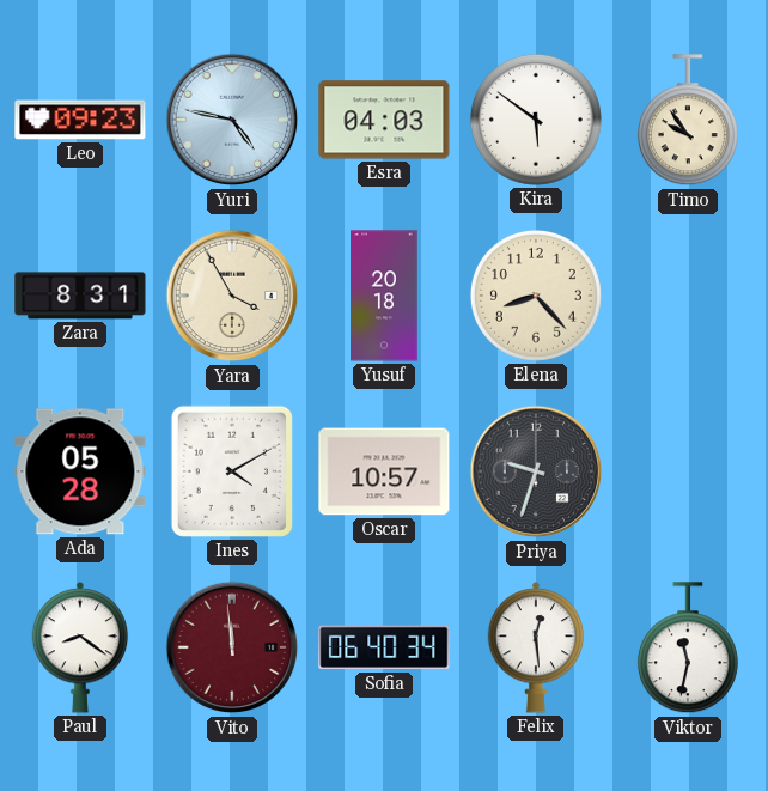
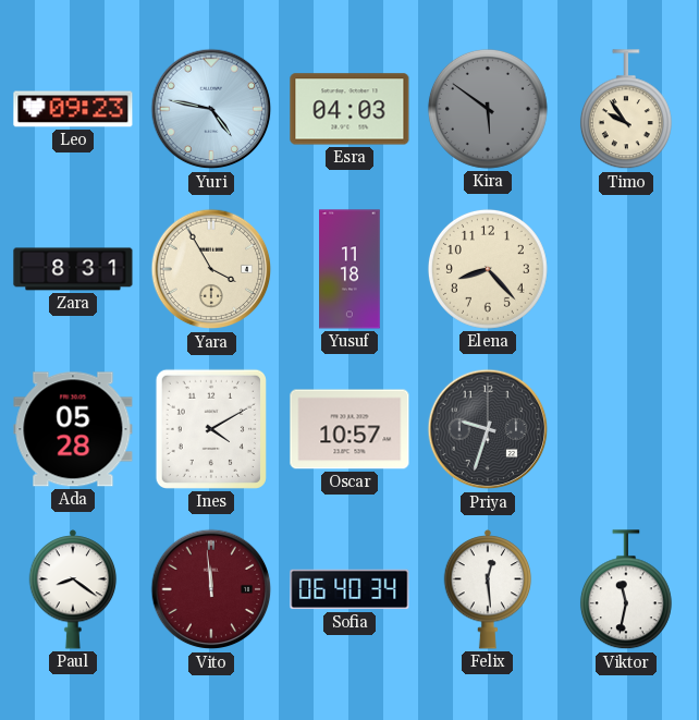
Kira dial: white -> grey
Yusuf: 20:18 -> 11:18
